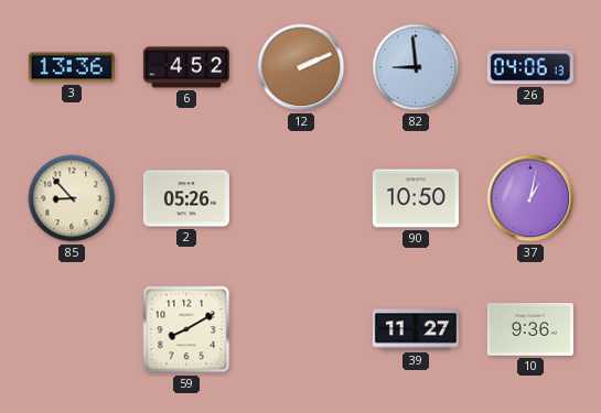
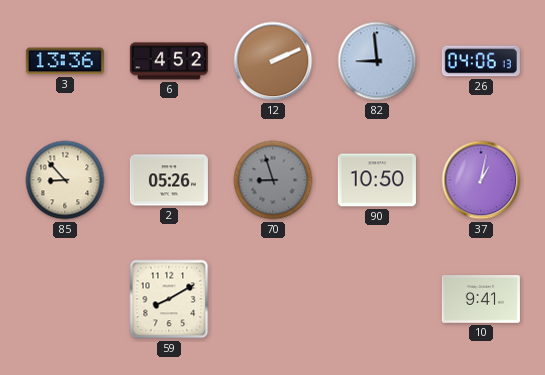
70: none -> 8:57
39: 11:27 -> none
10: 9:36 -> 9:41
